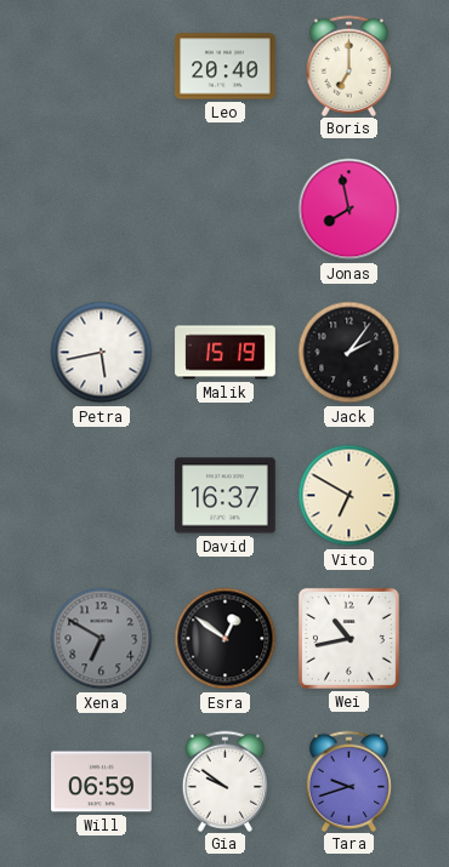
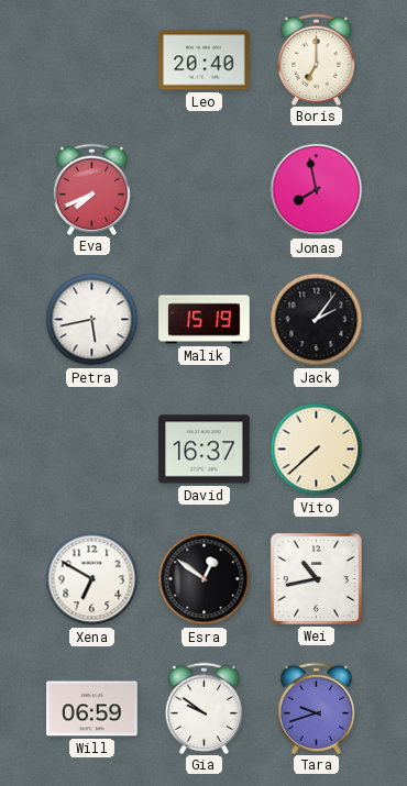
Eva: none -> 7:41
Vito: 6:50 -> 7:38
Xena dial: grey -> white
